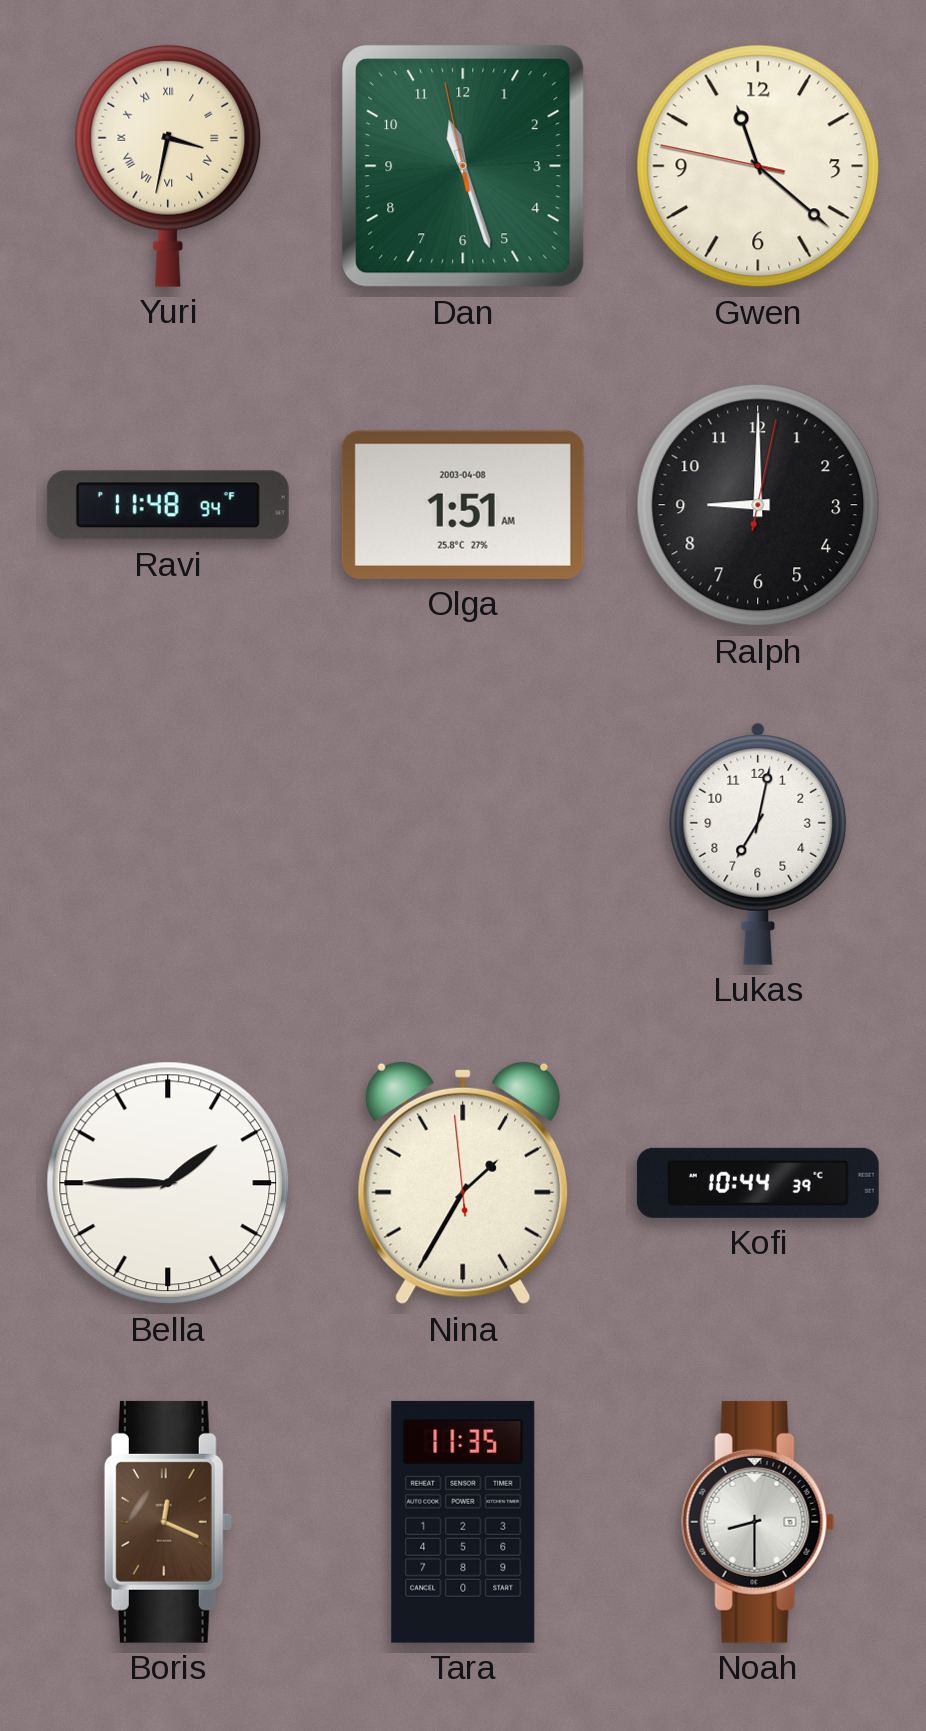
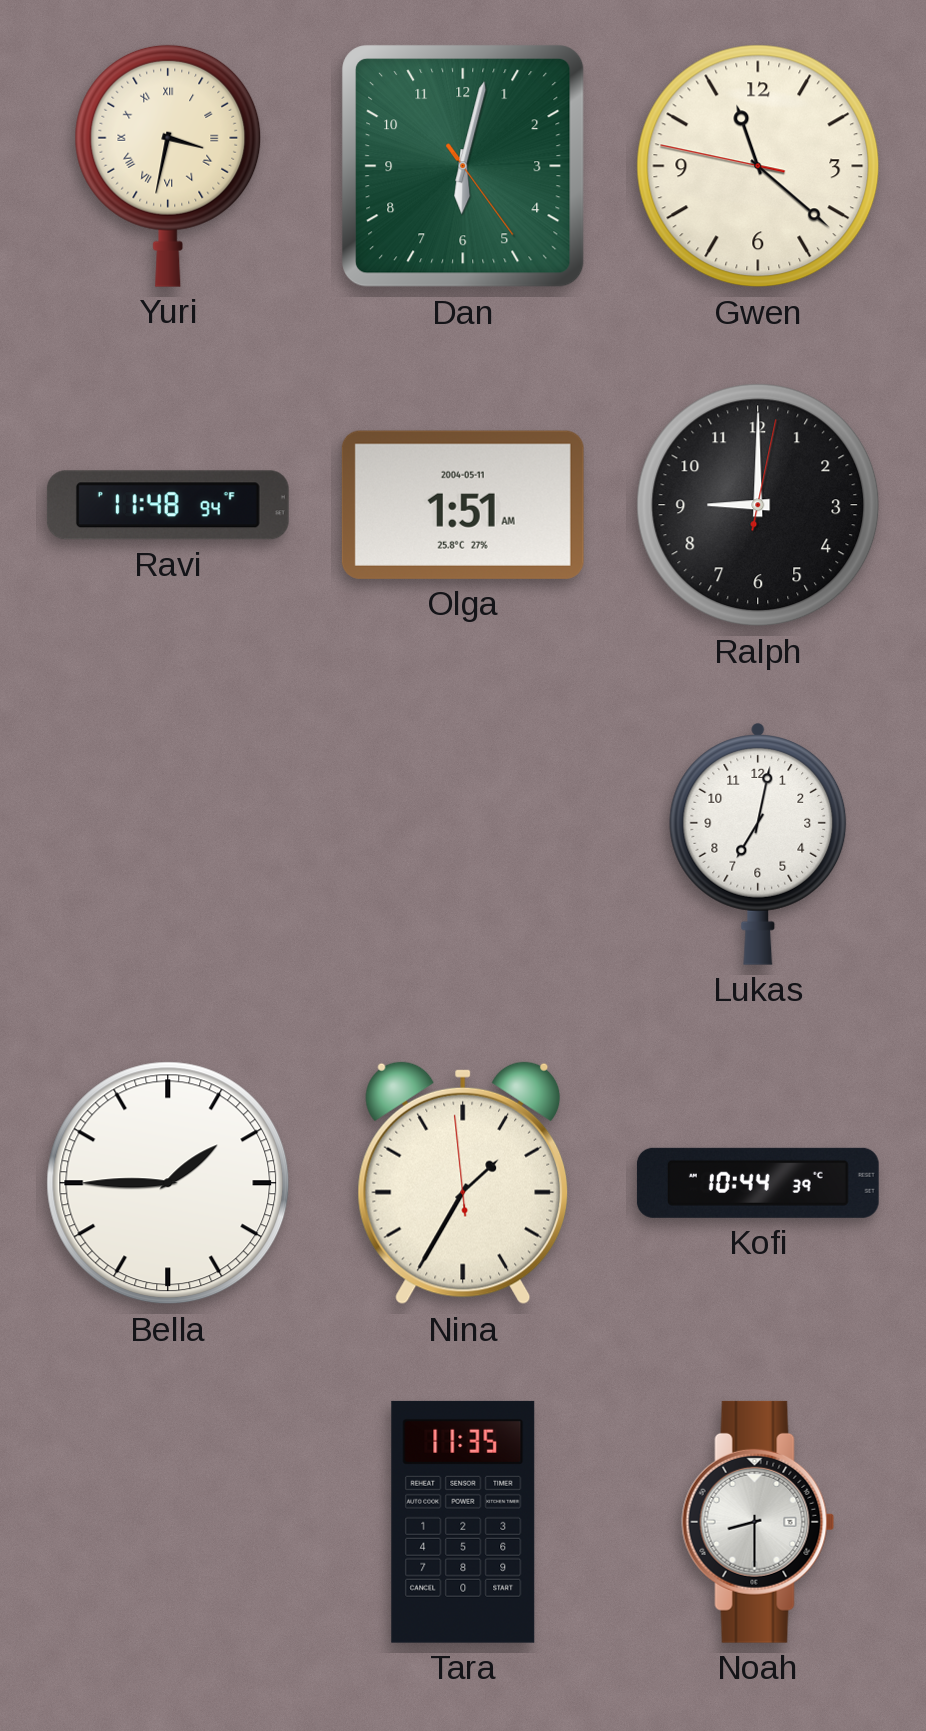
Dan: 11:26 -> 6:02
Olga date: 2003-04-08 -> 2004-05-11
Boris: 12:19 -> none
